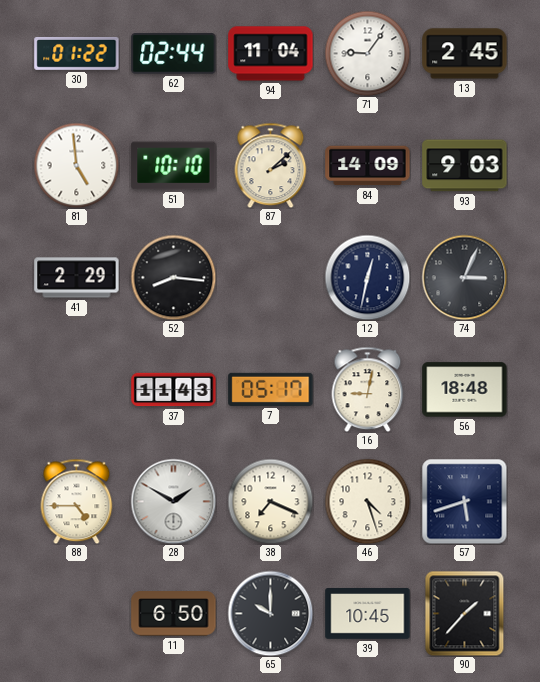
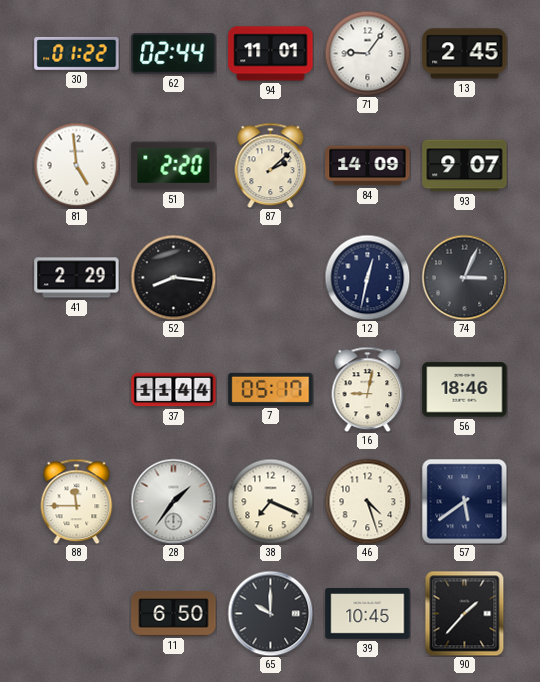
94: 11:04 -> 11:01
51: 10:10 -> 2:20
93: 9:03 -> 9:07
37: 11:43 -> 11:44
56: 18:48 -> 18:46
88: 4:45 -> 11:45
28: 1:50 -> 1:36
57: 5:42 -> 5:39
